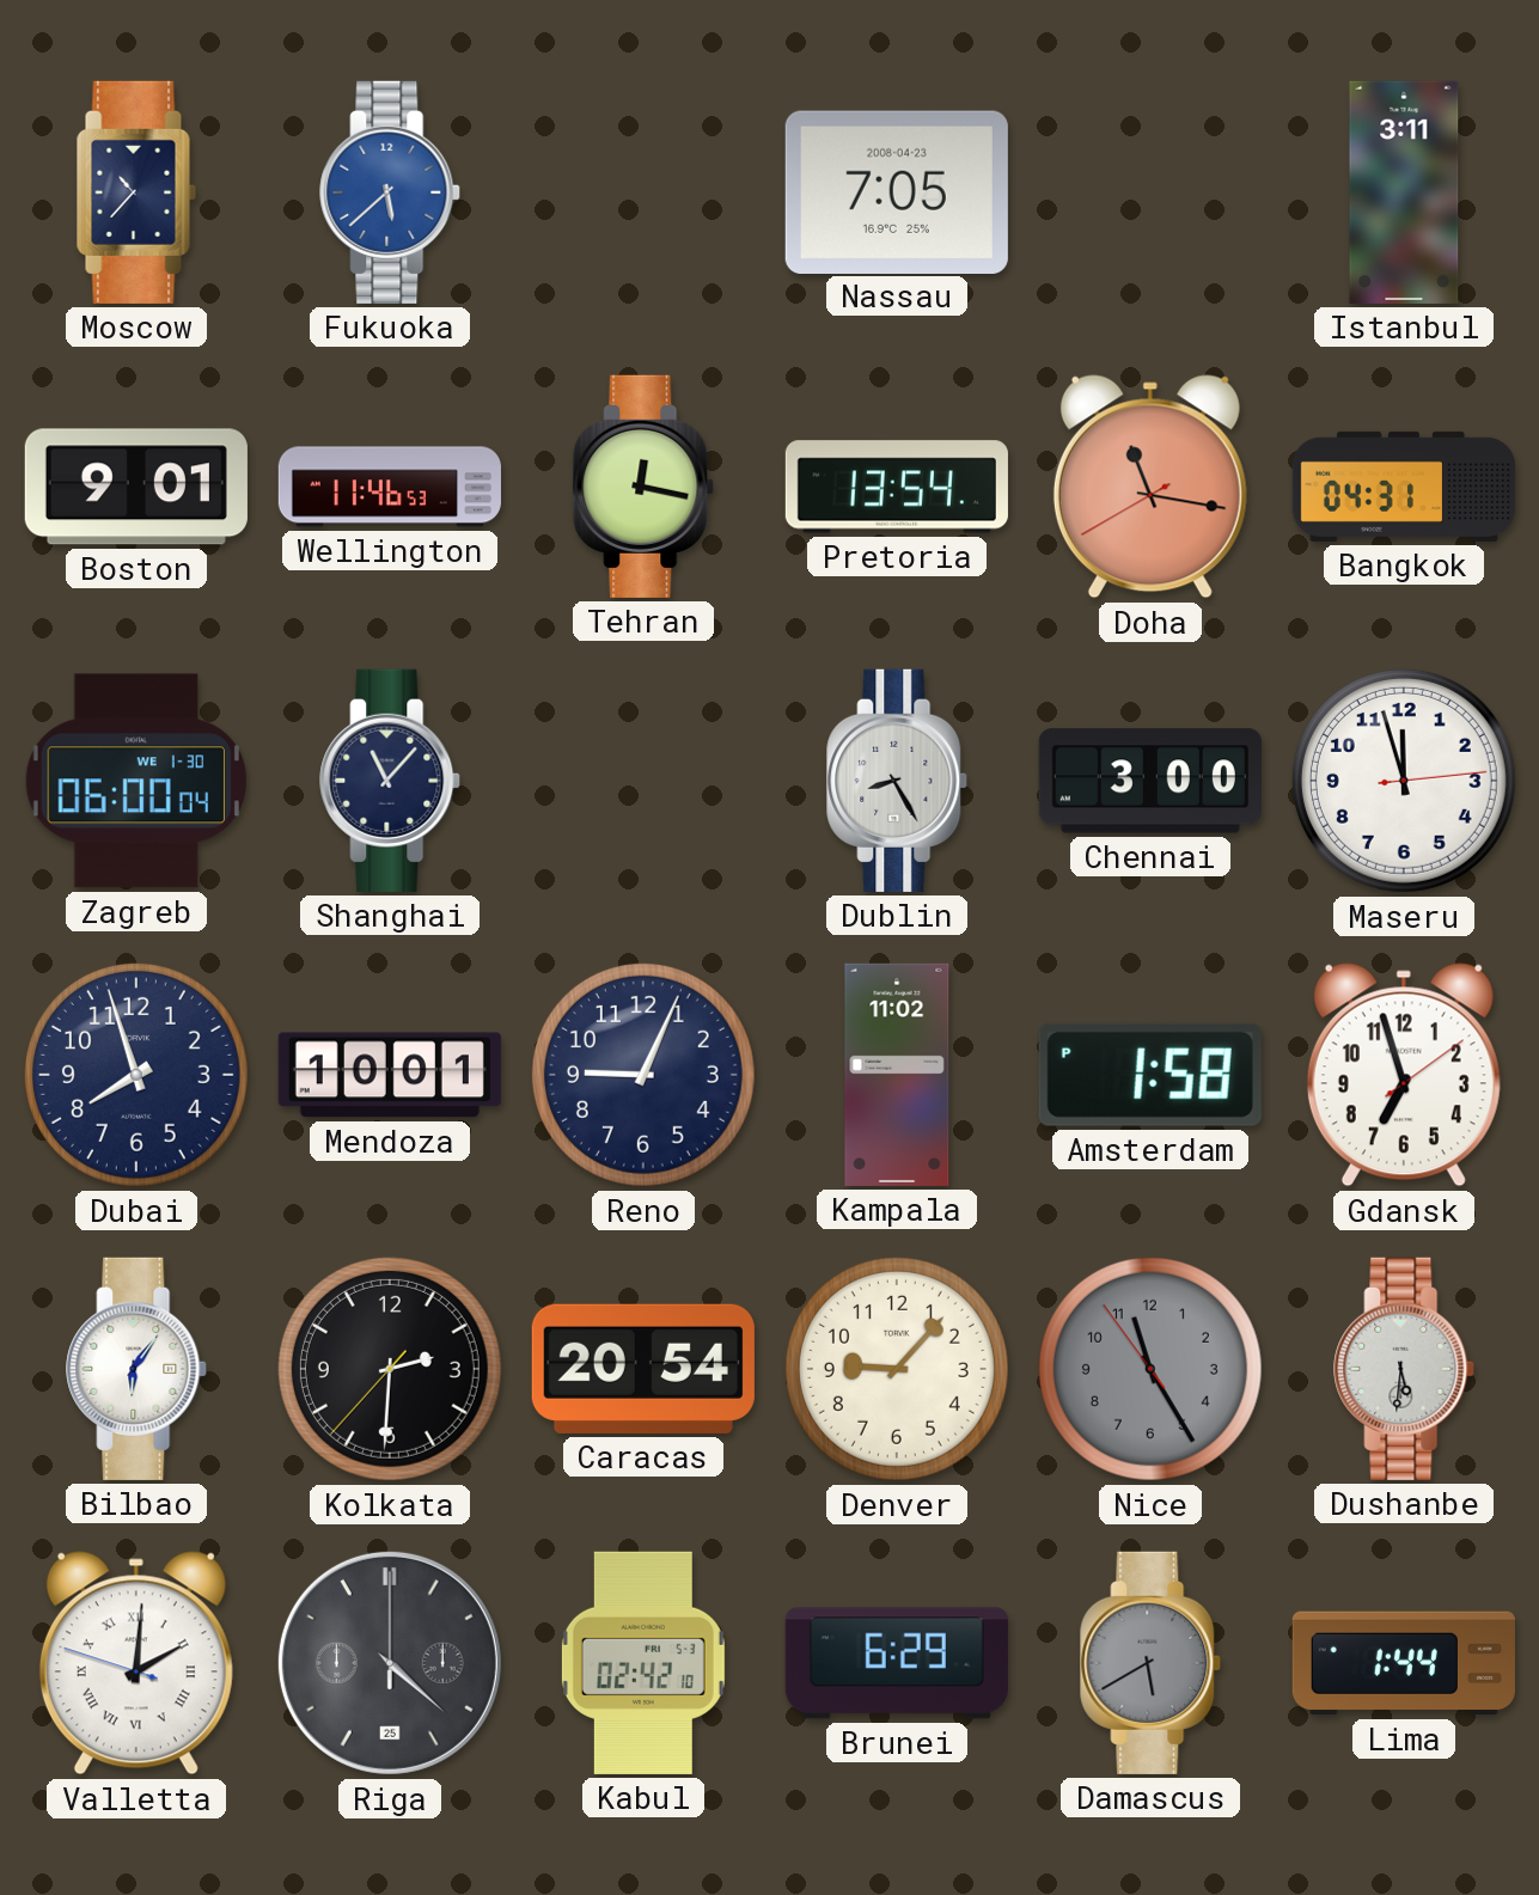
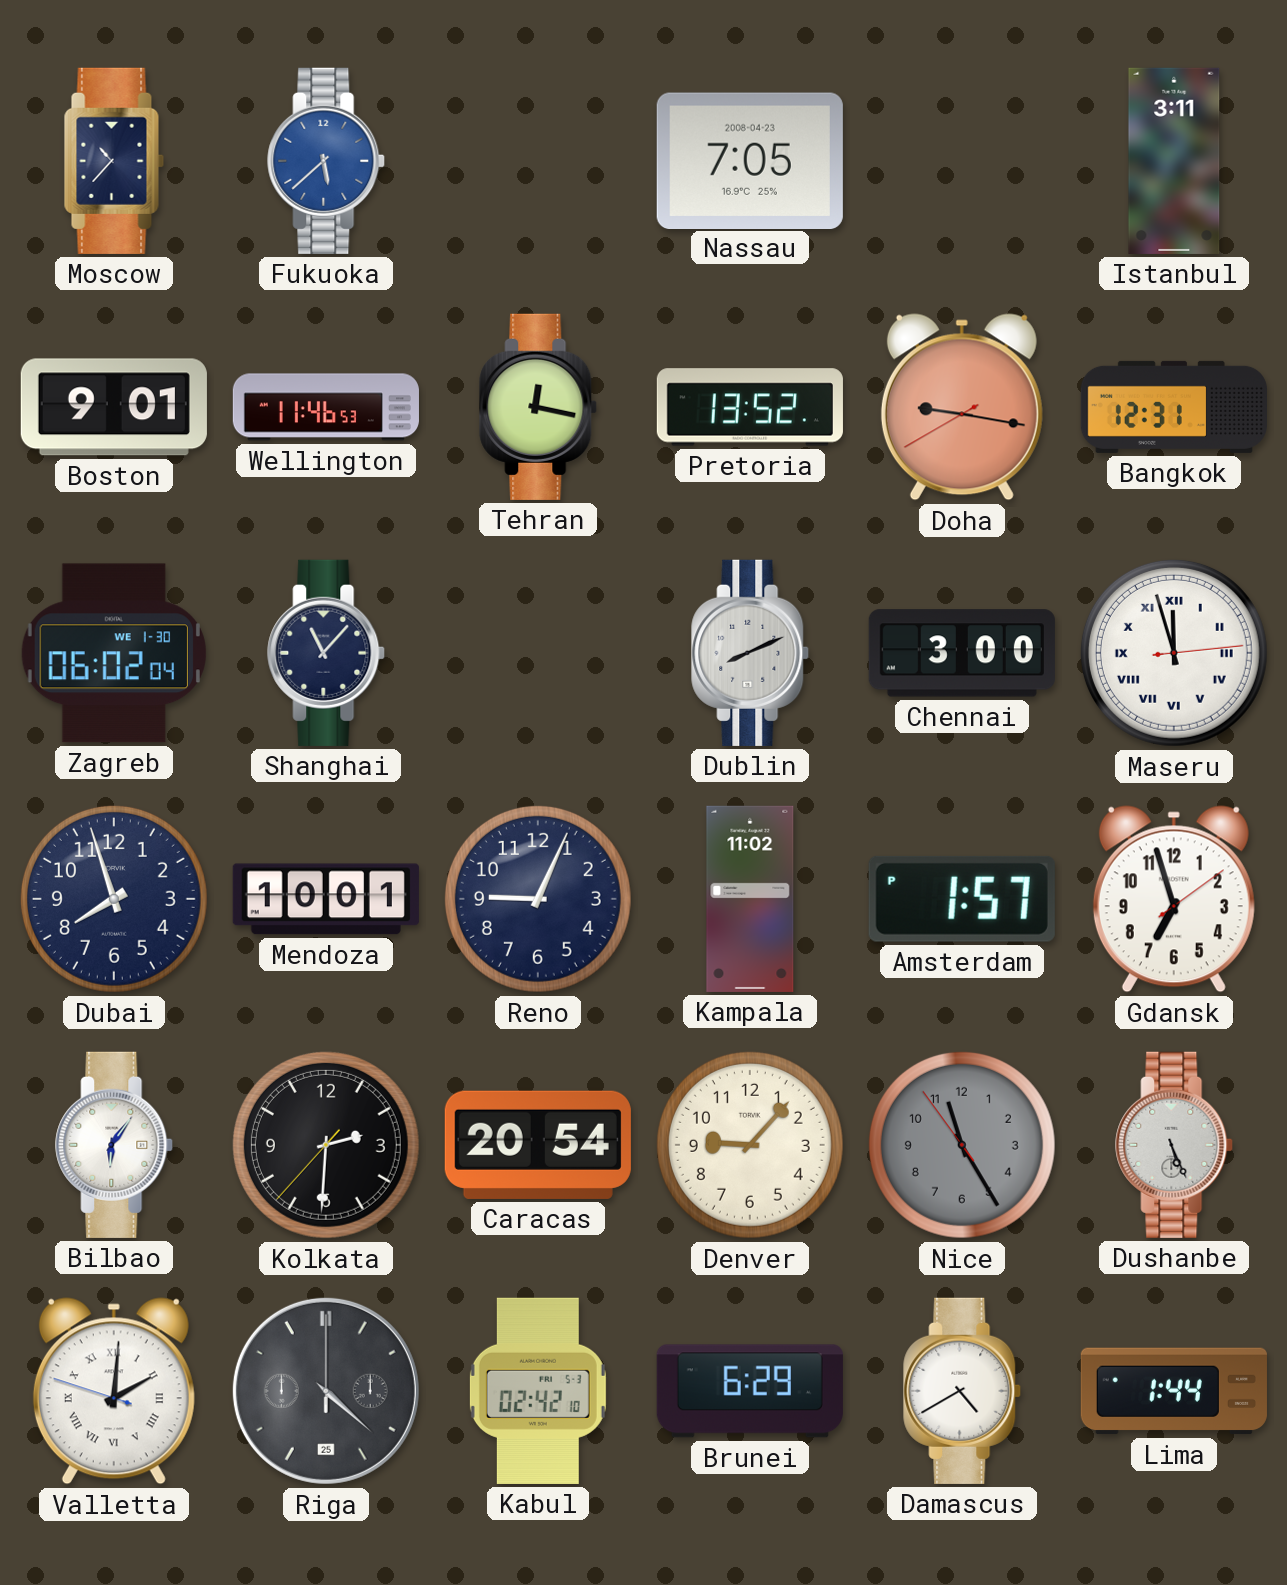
Pretoria: 13:54 -> 13:52
Doha: 11:16 -> 9:16
Bangkok: 04:31 -> 12:31
Zagreb: 06:00 -> 06:02
Dublin: 8:25 -> 8:11
Maseru numerals: Arabic -> Roman
Amsterdam: 1:58 -> 1:57
Dushanbe: 5:31 -> 5:26
Damascus: 5:40 -> 4:40
Damascus dial: grey -> white
